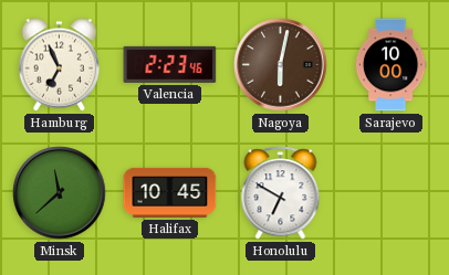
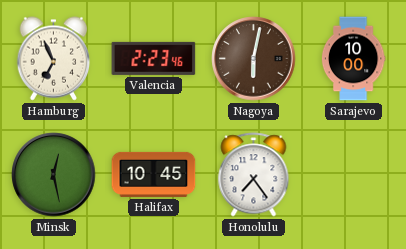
Minsk: 11:38 -> 12:28
Honolulu: 6:50 -> 7:24
